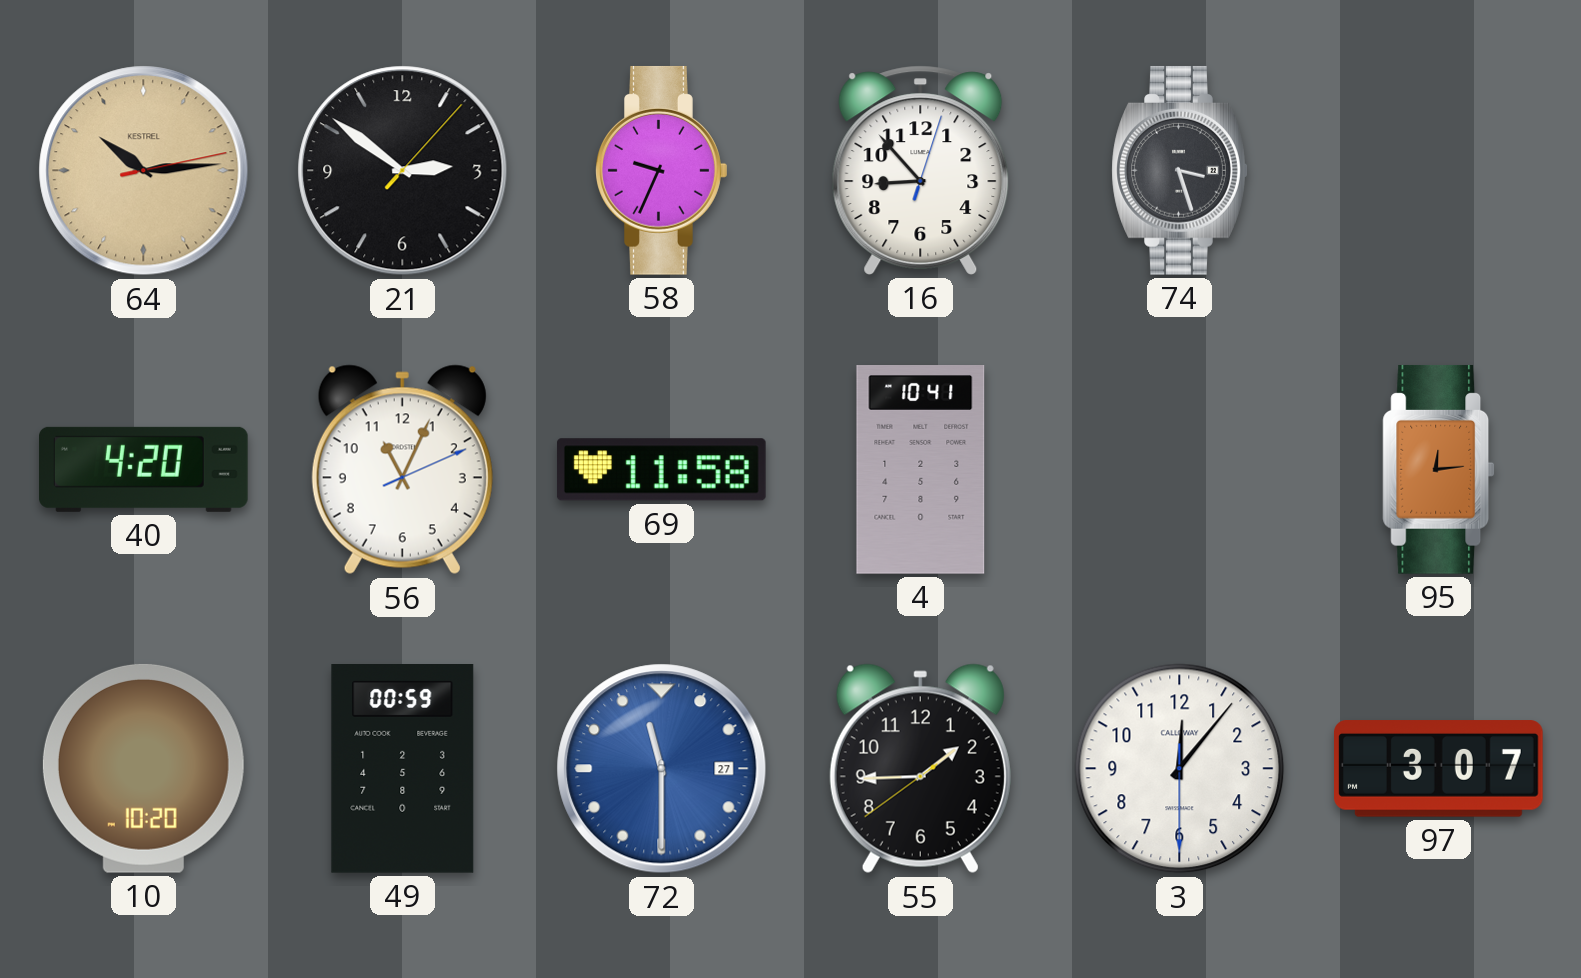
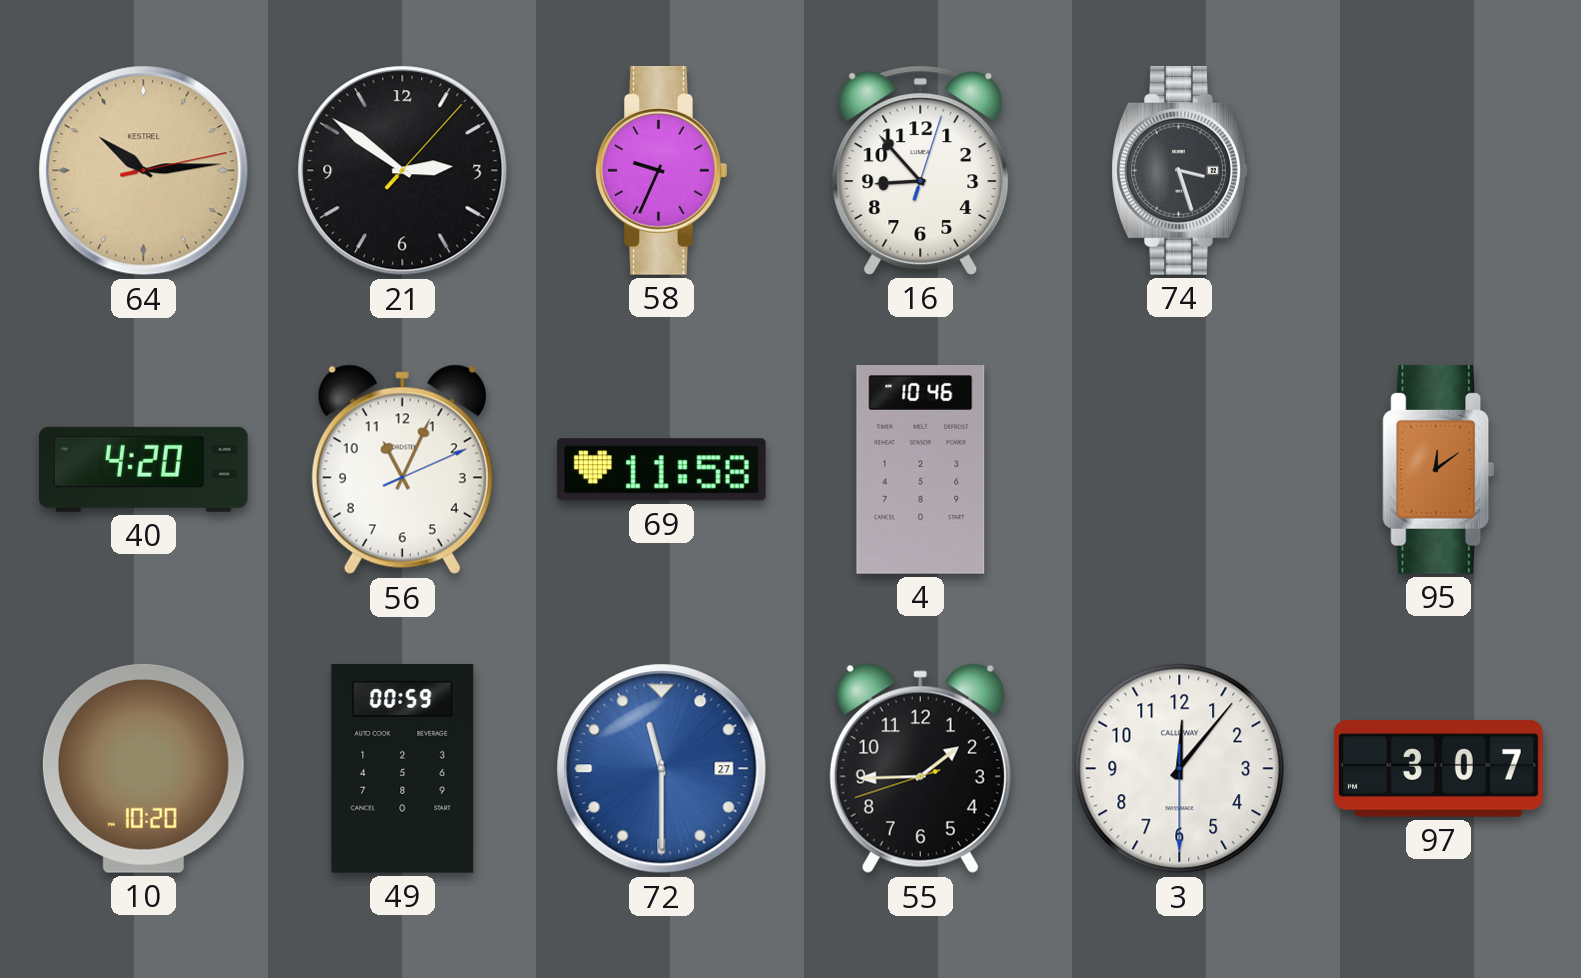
4: 10:41 -> 10:46
95: 12:14 -> 12:09
55: 1:44:39 -> 1:44:42
